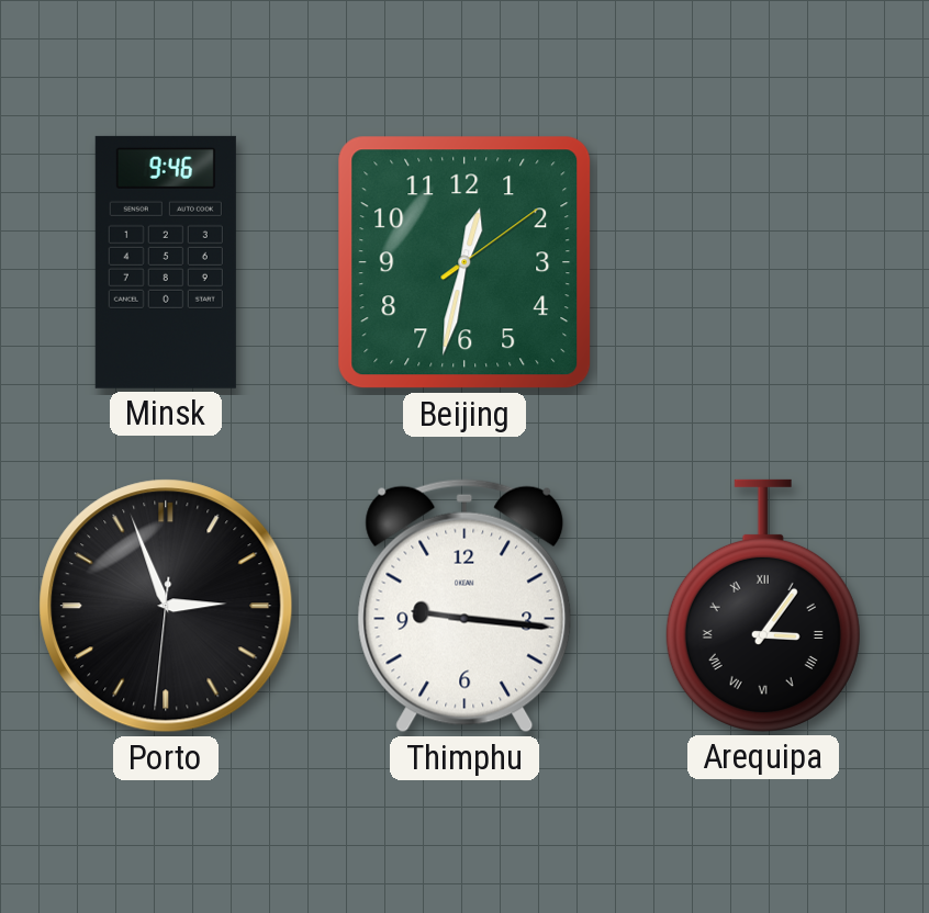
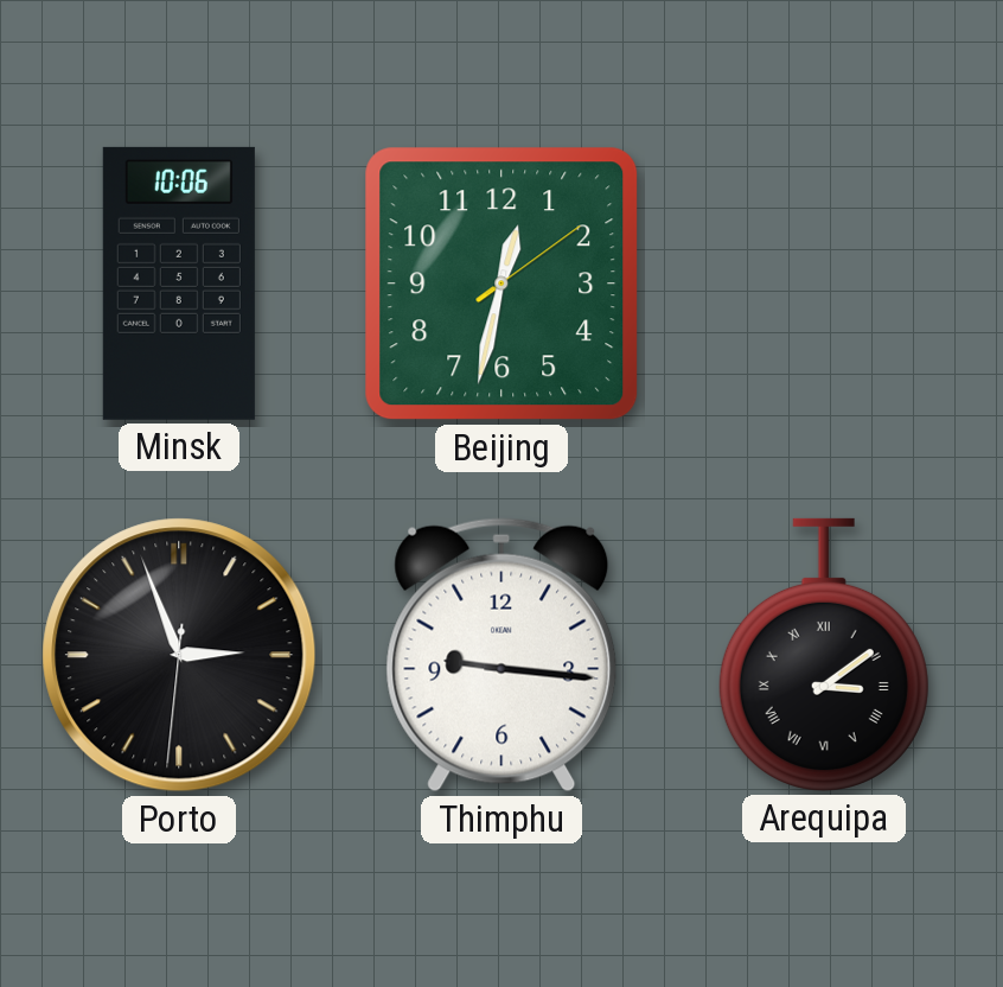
Minsk: 9:46 -> 10:06
Arequipa: 3:06 -> 3:09
